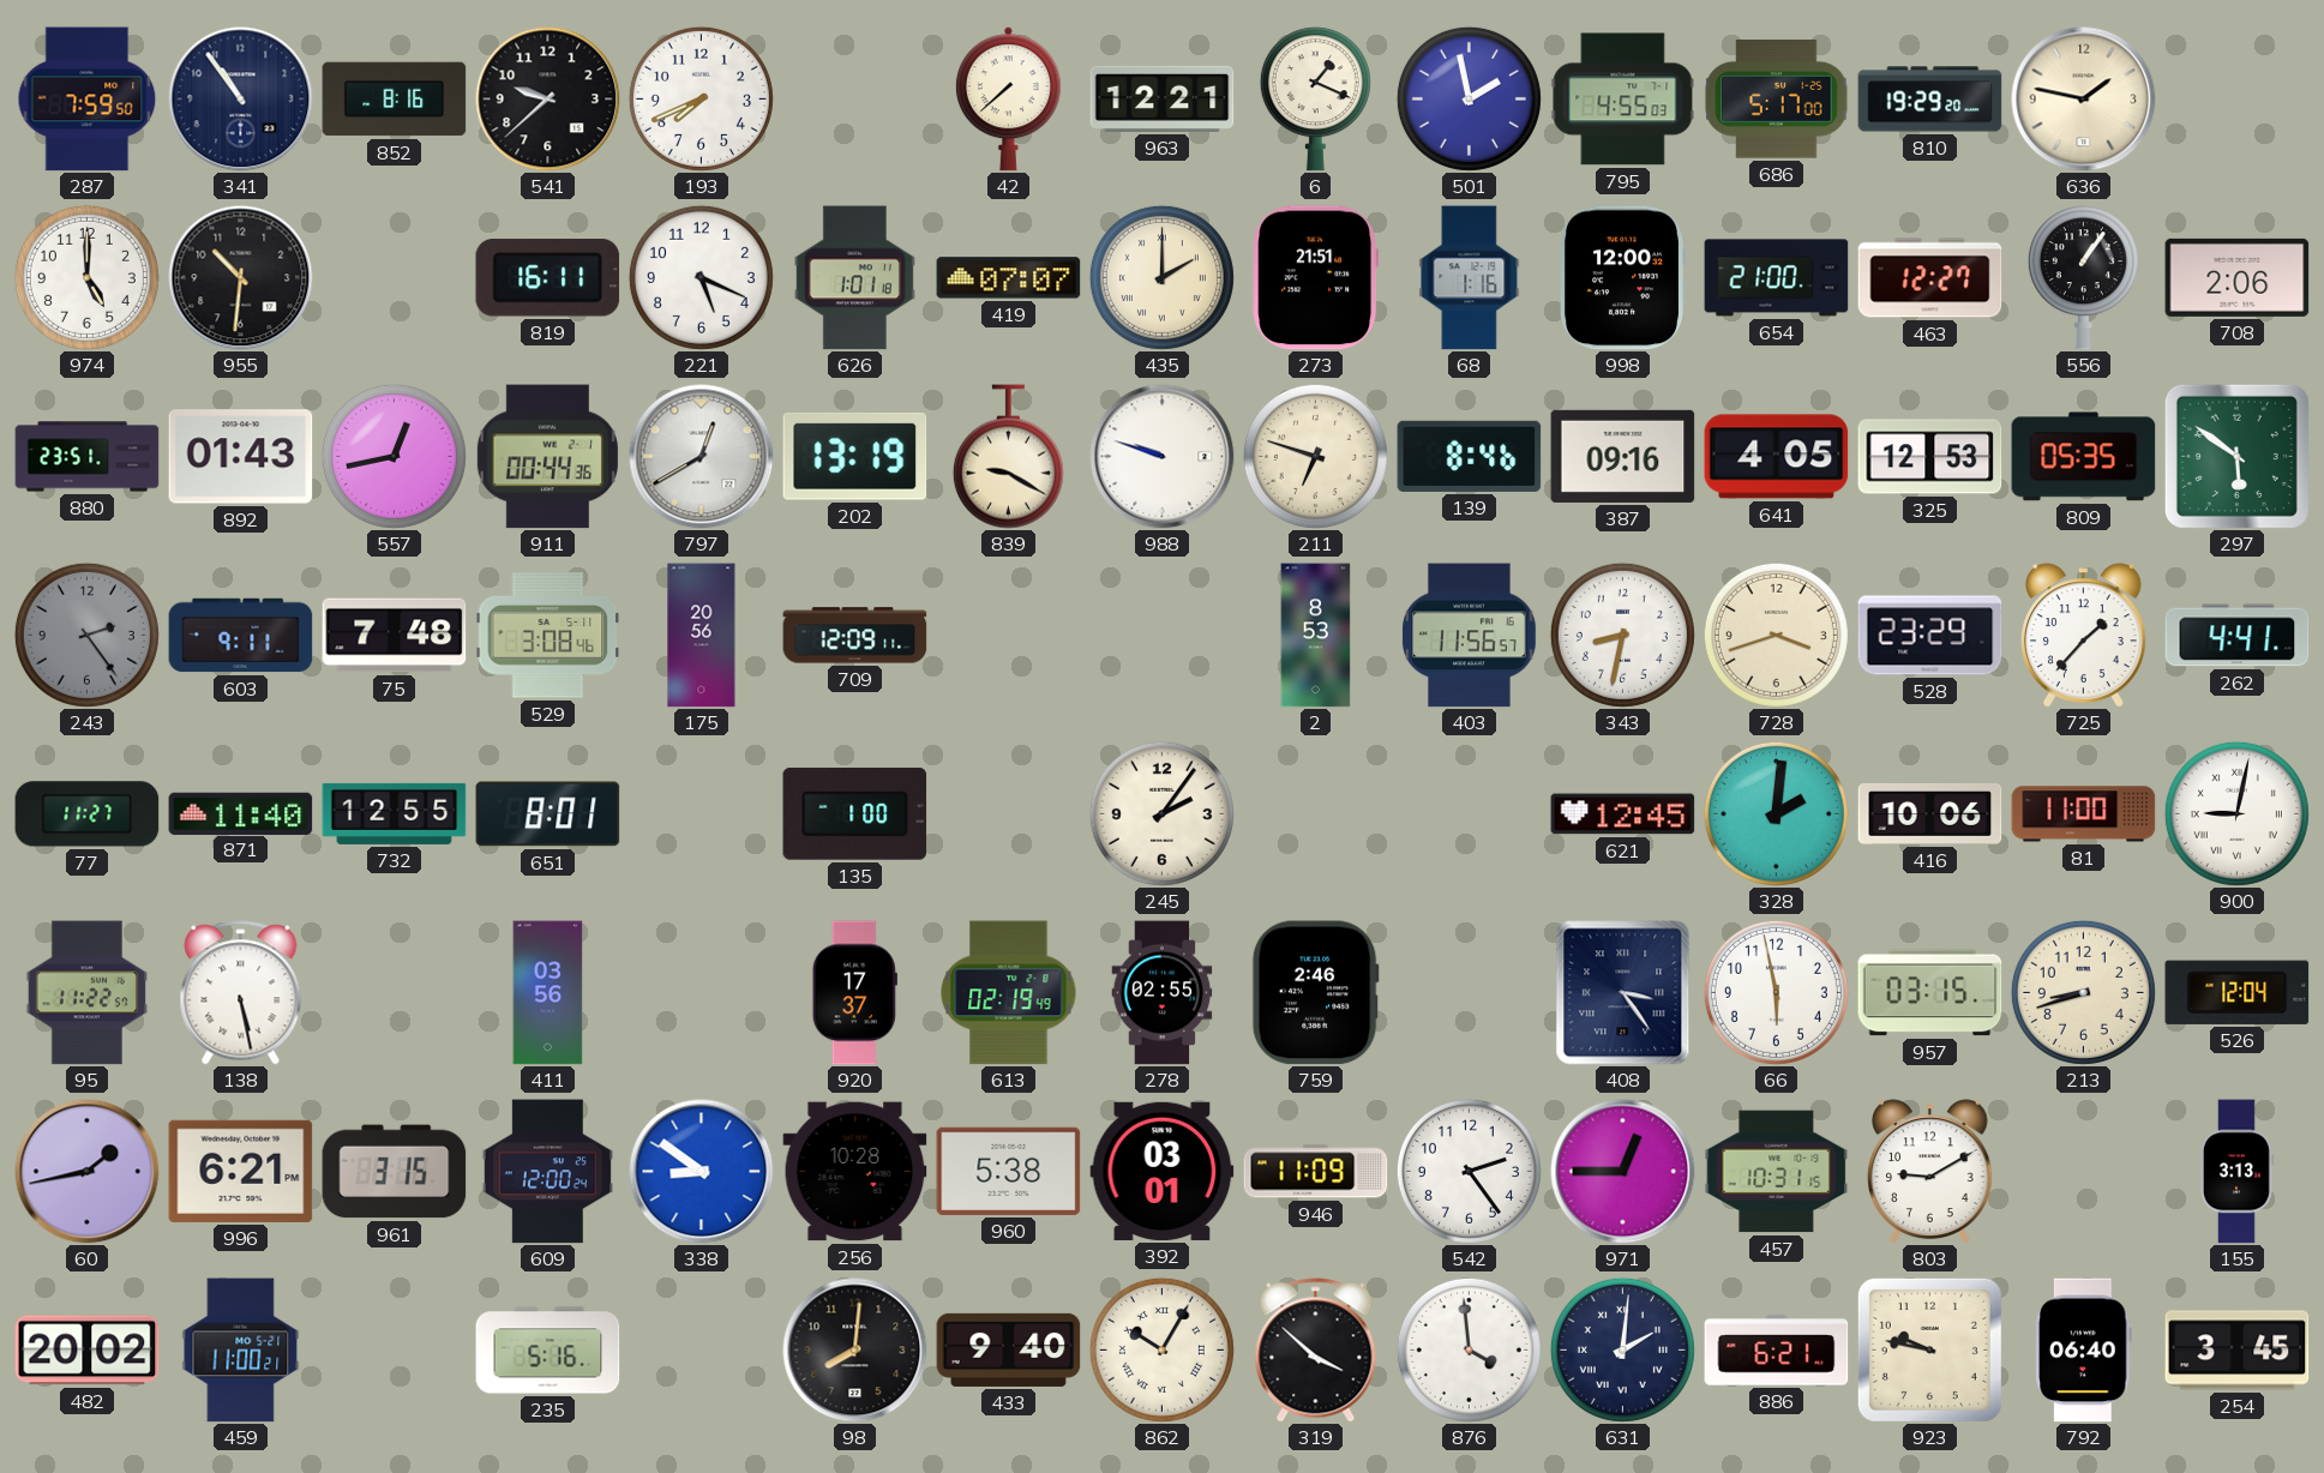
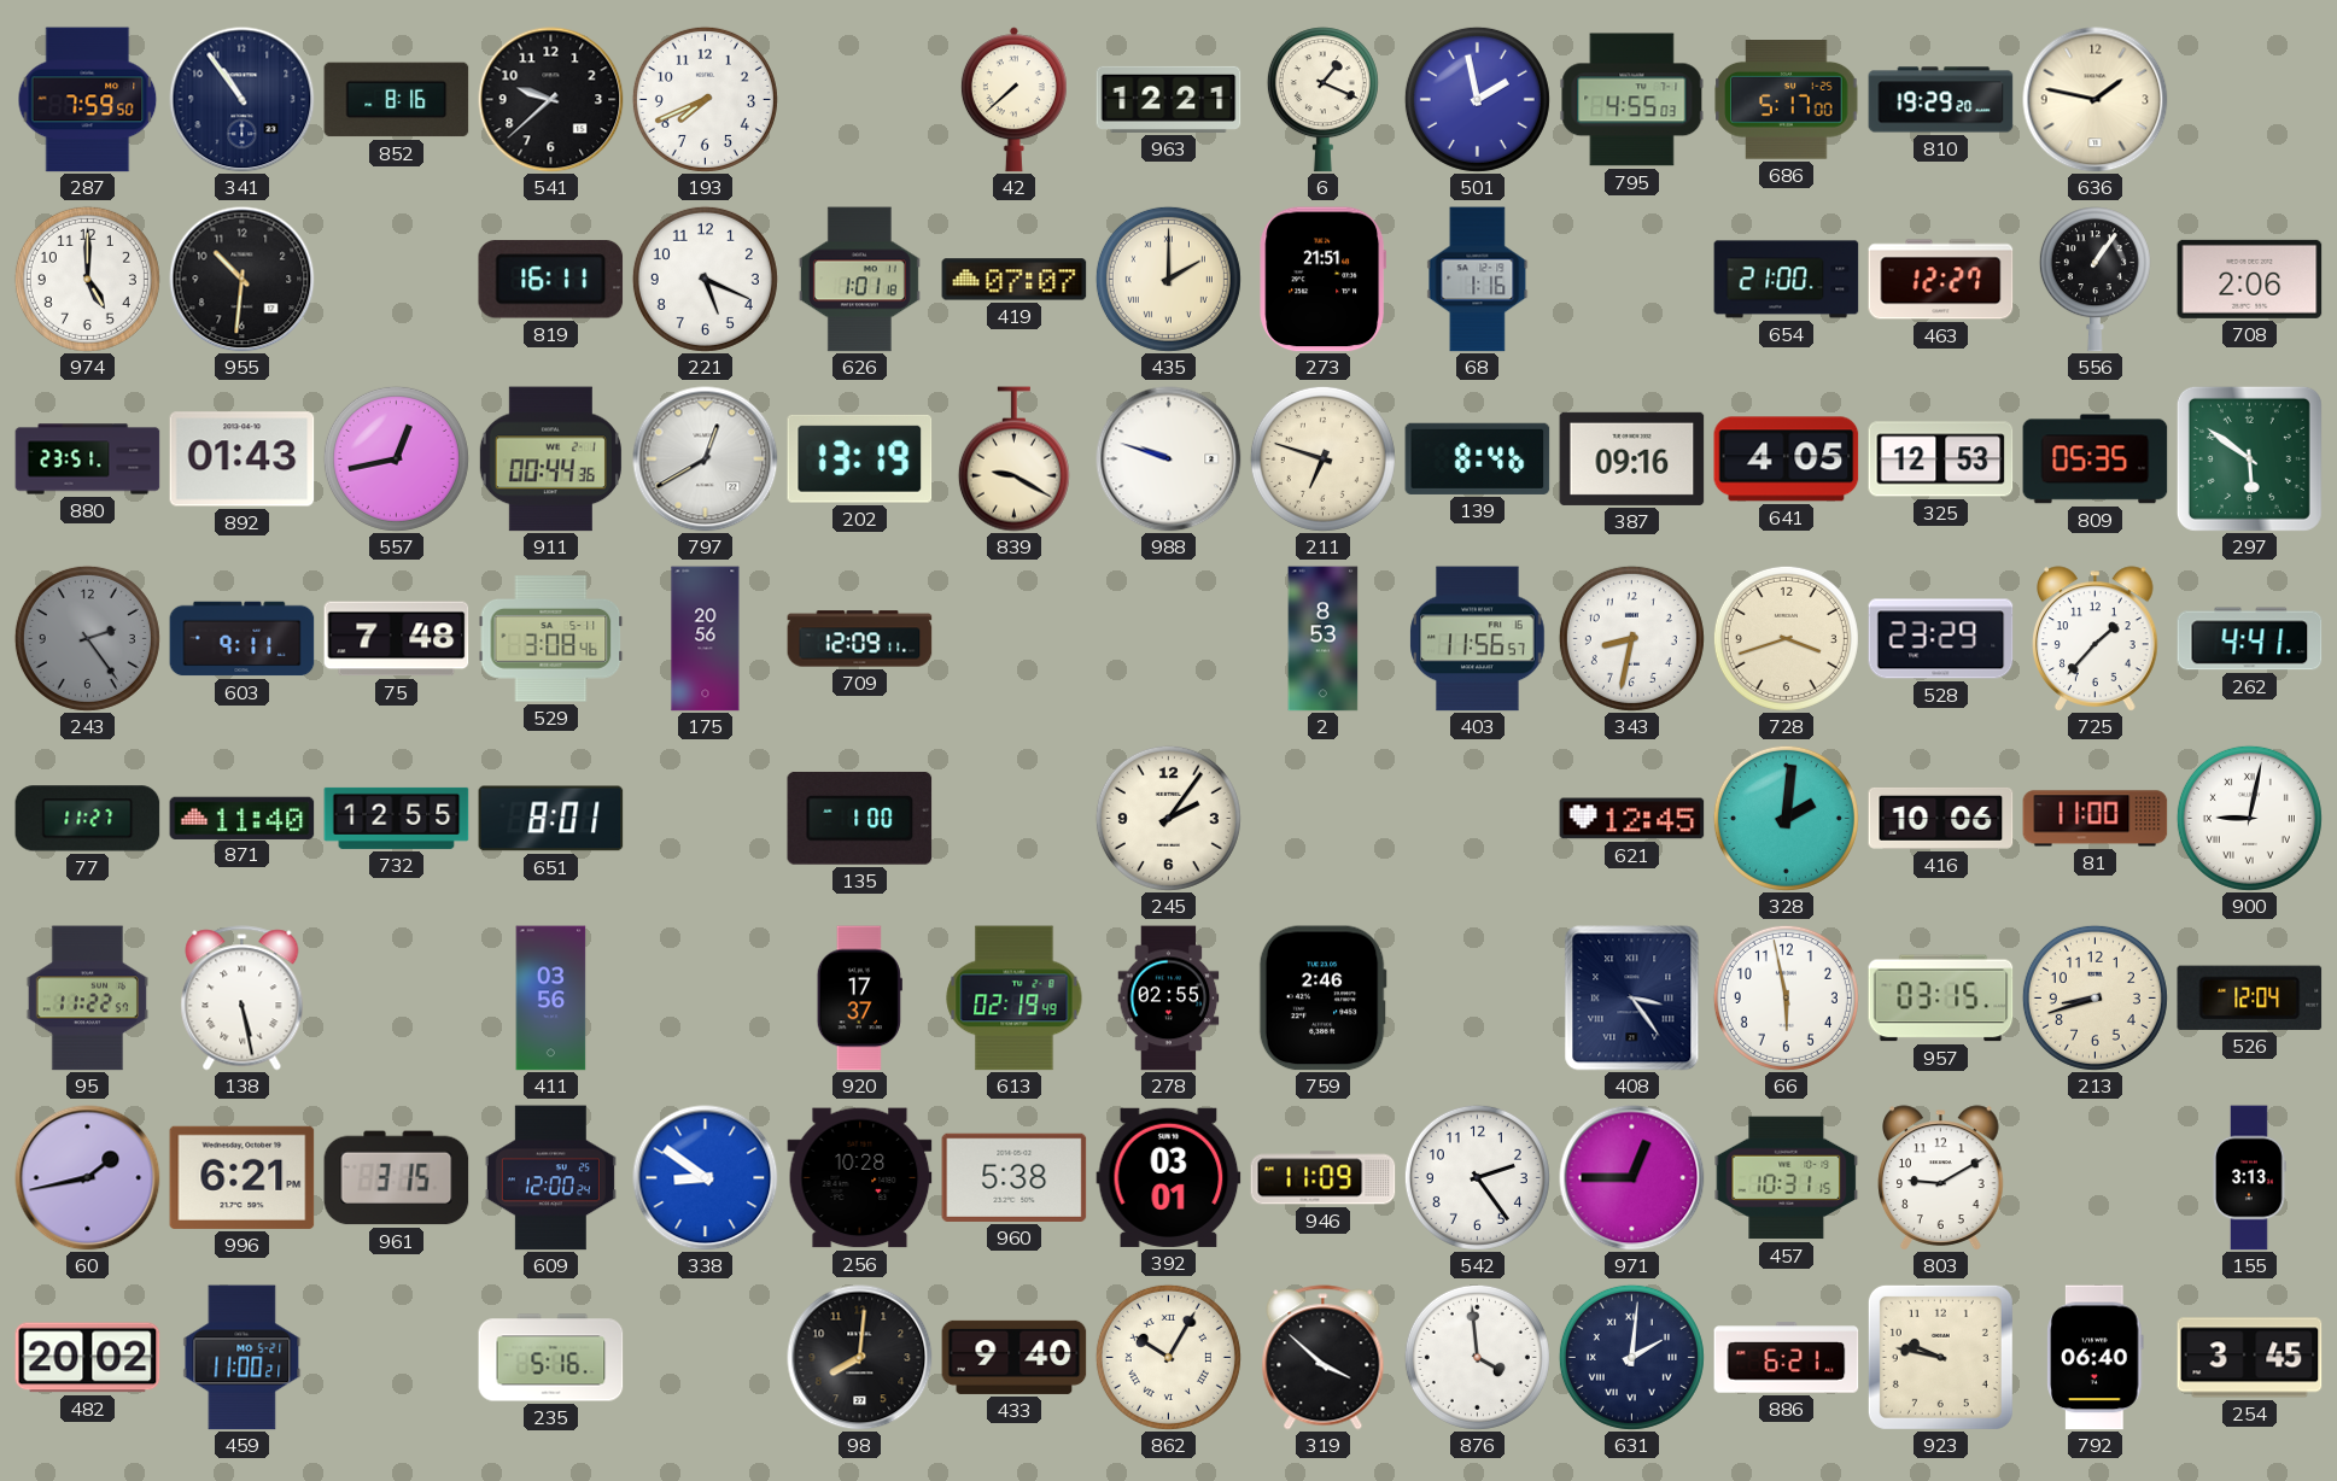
998: 12:00 -> none
